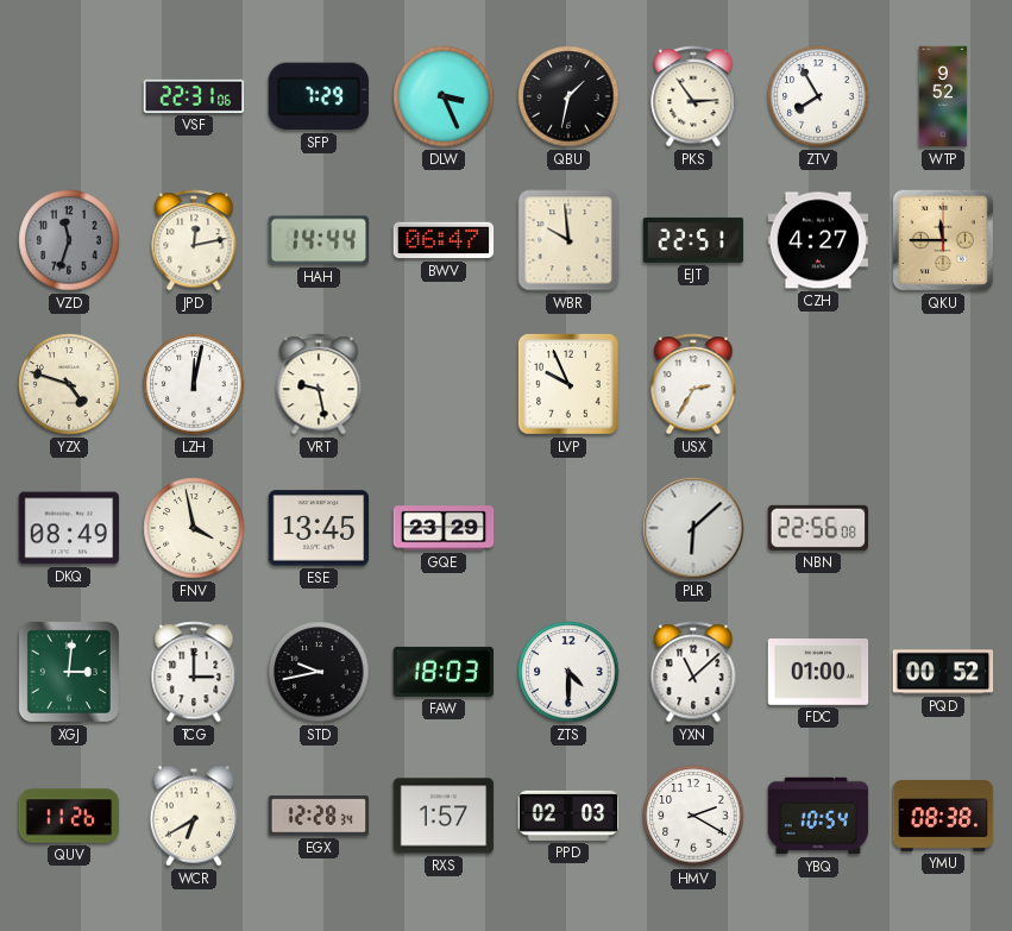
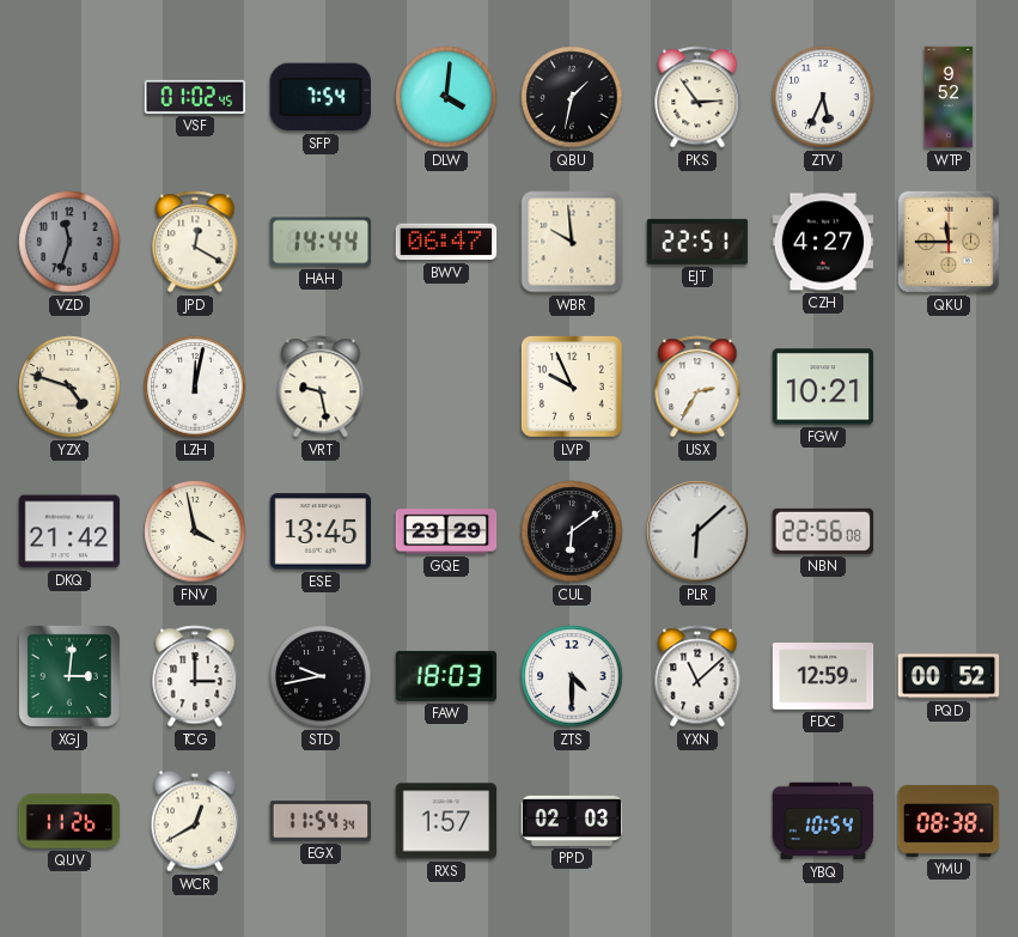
VSF: 22:31 -> 01:02
SFP: 7:29 -> 7:54
DLW: 3:26 -> 4:01
ZTV: 7:55 -> 5:34
JPD: 12:13 -> 12:20
FGW: none -> 10:21
DKQ: 08:49 -> 21:42
CUL: none -> 6:09
FDC: 01:00 -> 12:59
WCR: 6:40 -> 12:40
EGX: 12:28 -> 11:54
HMV: 2:20 -> none
